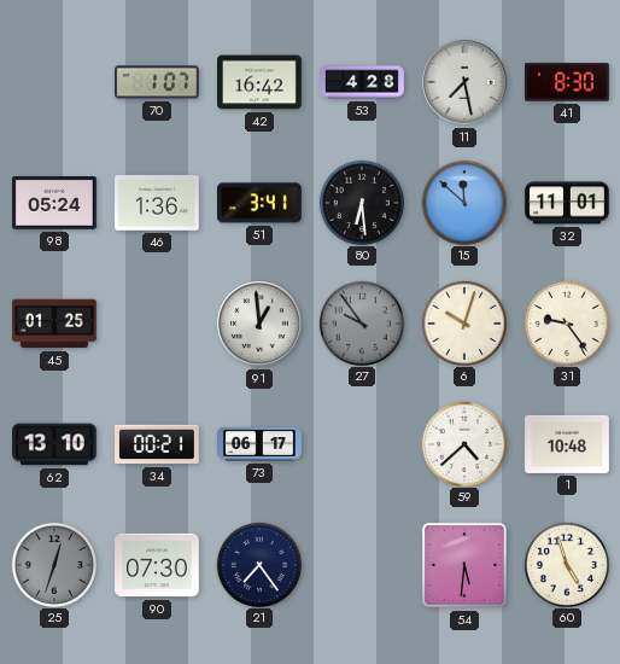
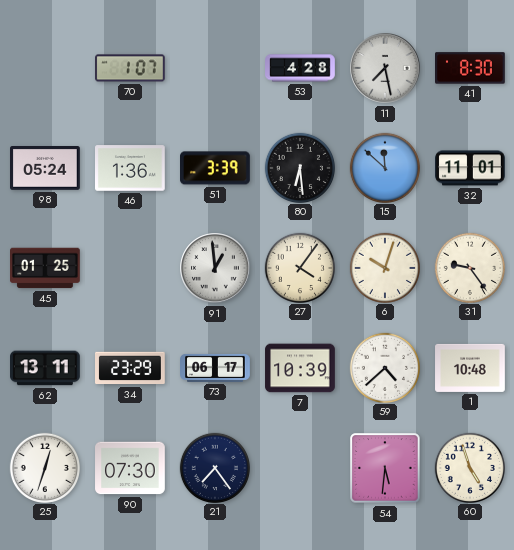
42: 16:42 -> none
51: 3:41 -> 3:39
27: 9:54 -> 4:06
27 dial: grey -> cream
62: 13:10 -> 13:11
34: 00:21 -> 23:29
7: none -> 10:39
25 dial: grey -> white
